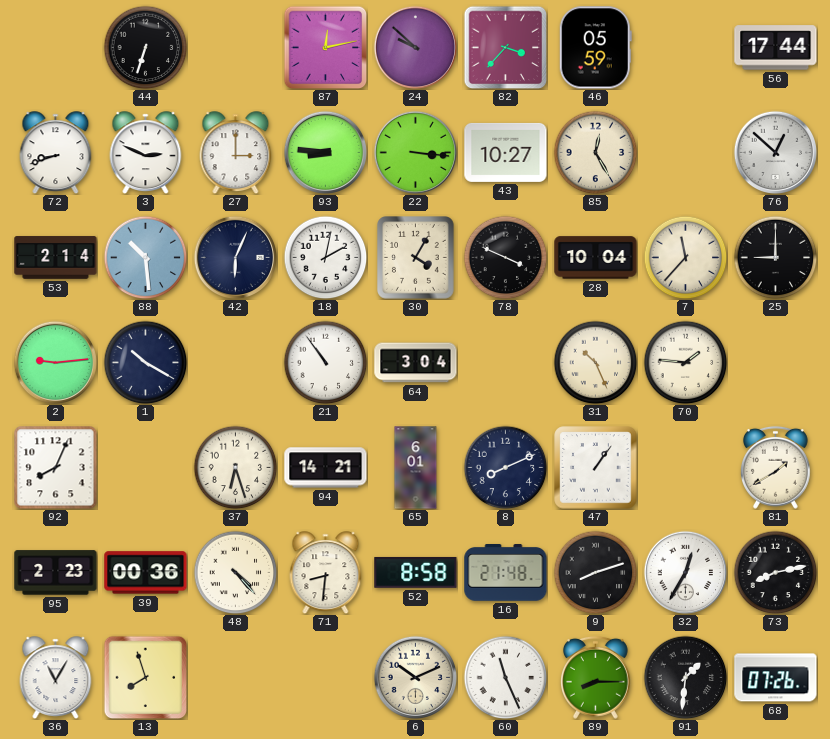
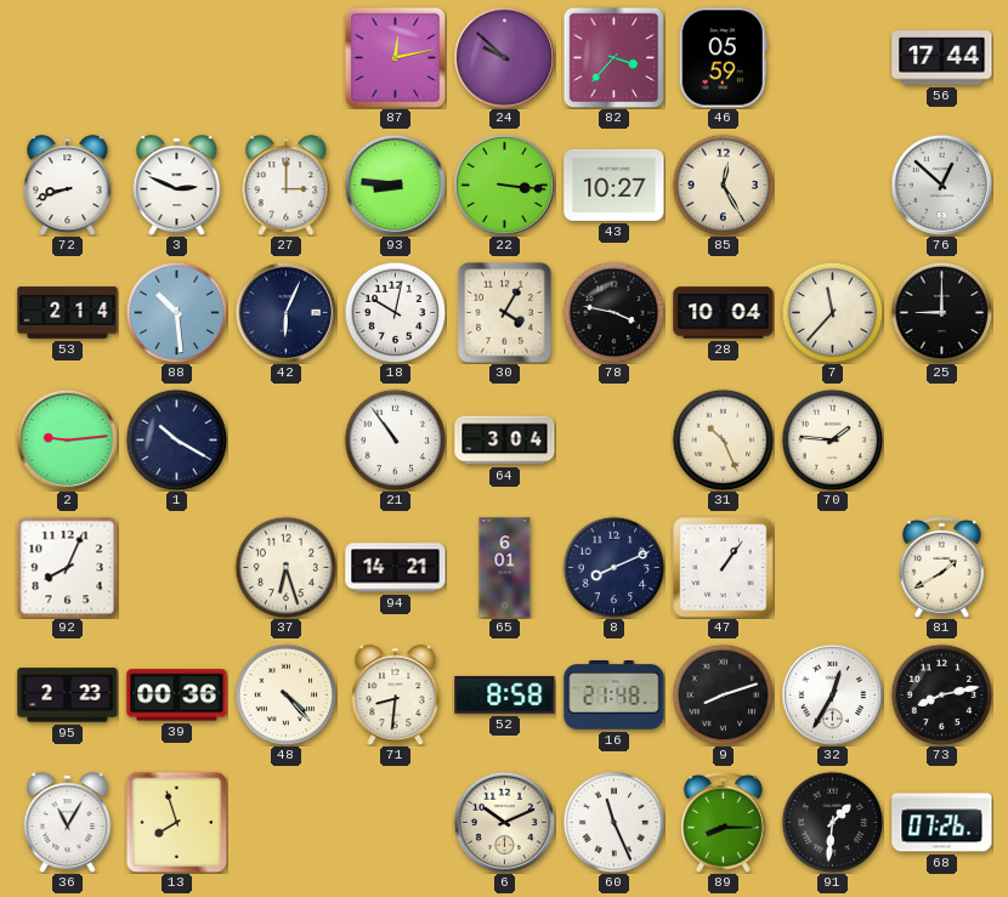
44: 6:33 -> none
18: 2:02 -> 10:02
78: 3:49 -> 3:47
